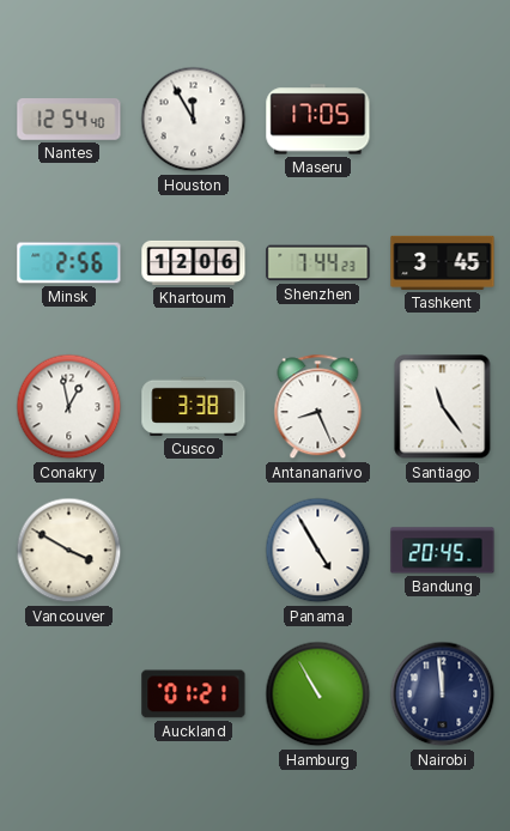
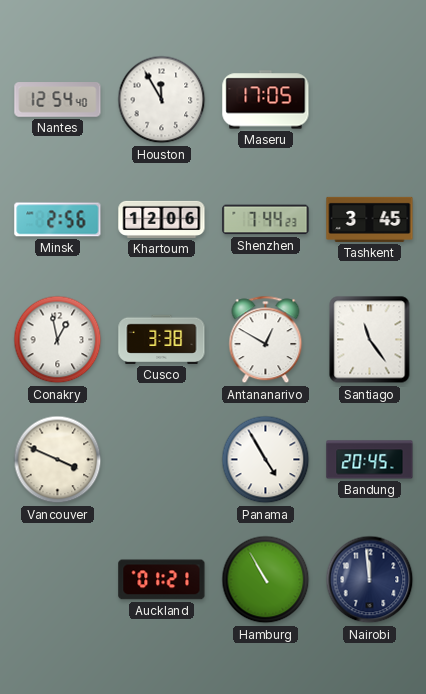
Antananarivo: 8:26 -> 12:50
Vancouver: 3:50 -> 3:49
